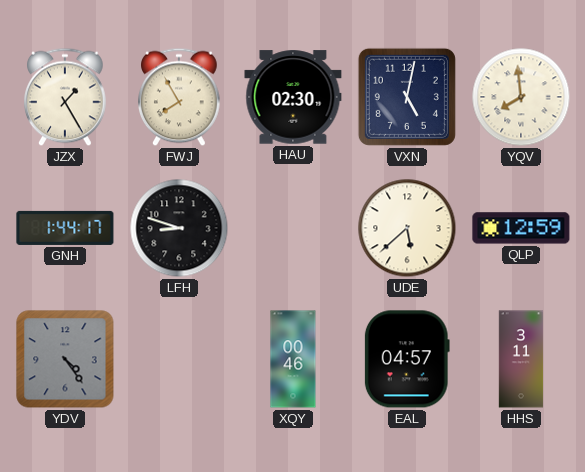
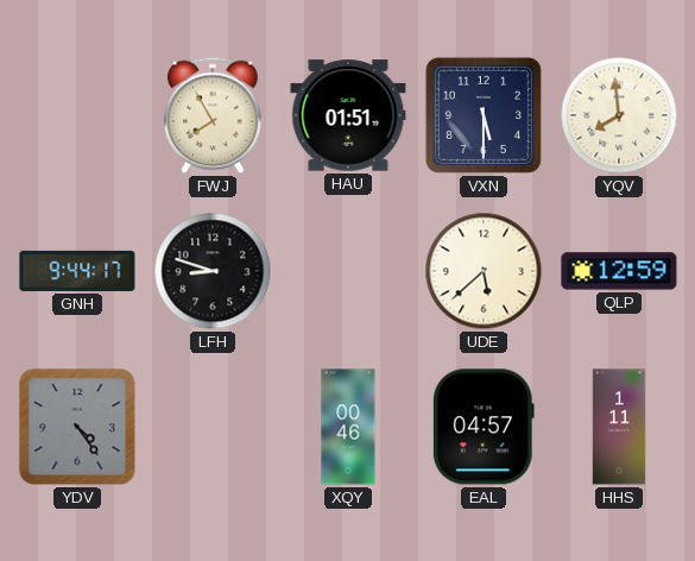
JZX: 1:25 -> none
HAU: 02:30 -> 01:51
VXN: 5:02 -> 5:30
GNH: 1:44 -> 9:44
HHS: 3:11 -> 1:11
